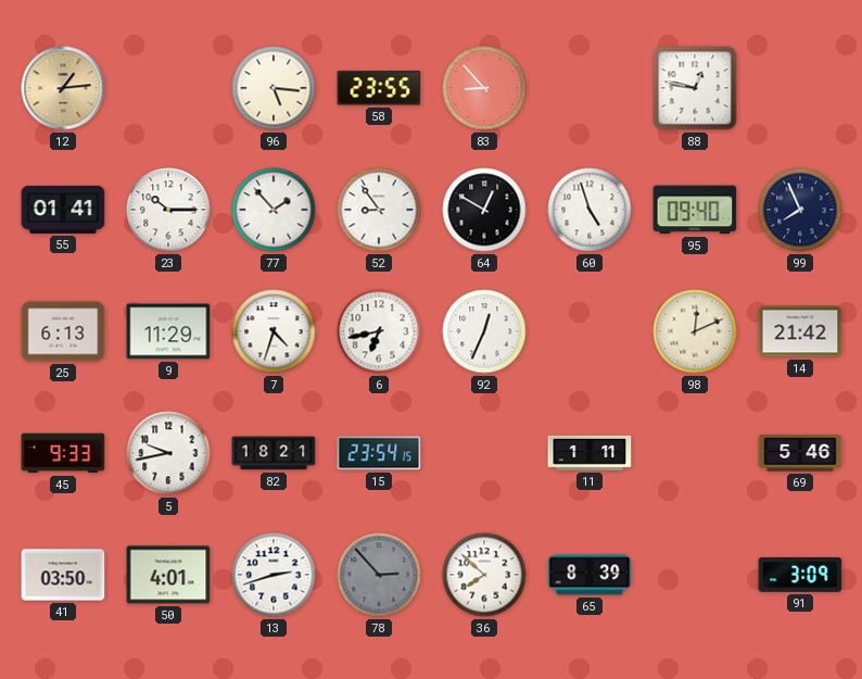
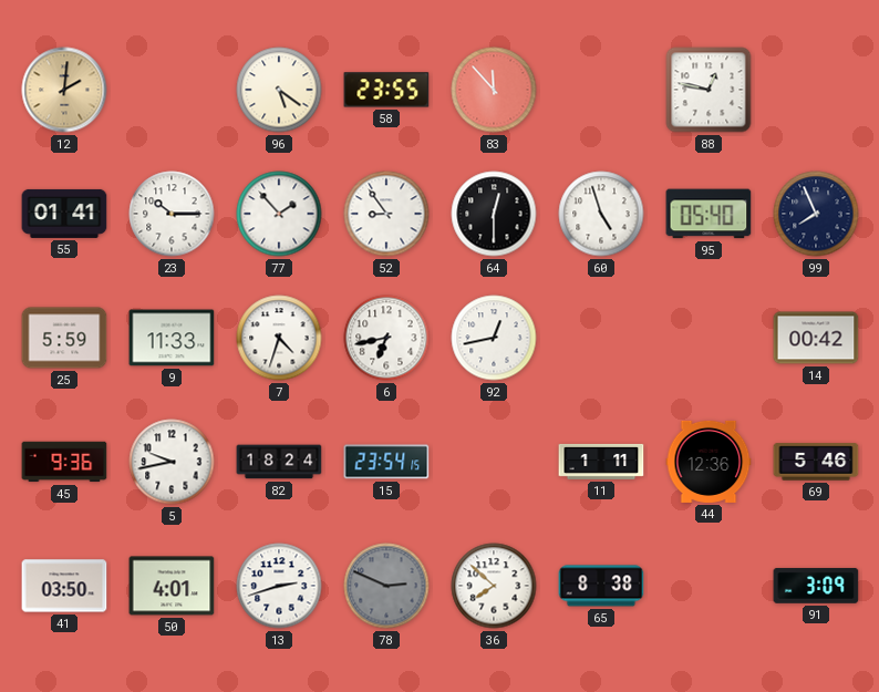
12: 1:14 -> 2:01
96: 5:16 -> 5:21
83: 8:53 -> 11:53
64: 12:50 -> 12:30
95: 09:40 -> 05:40
25: 6:13 -> 5:59
9: 11:29 -> 11:33
92: 12:34 -> 12:43
98: 12:11 -> none
14: 21:42 -> 00:42
45: 9:33 -> 9:36
82: 18:21 -> 18:24
44: none -> 12:36
78: 2:53 -> 2:49
65: 8:39 -> 8:38
